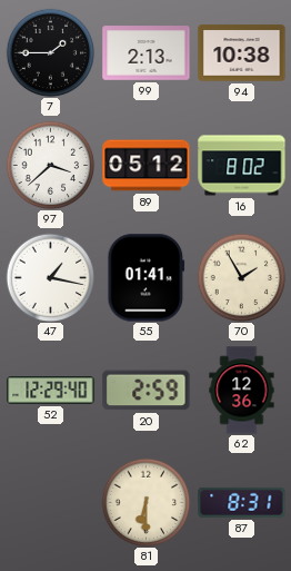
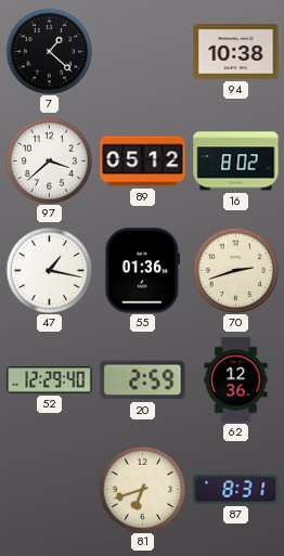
7: 1:45 -> 1:22
99: 2:13 -> none
55: 01:41 -> 01:36
70: 1:55 -> 2:42
81: 6:30 -> 6:42
